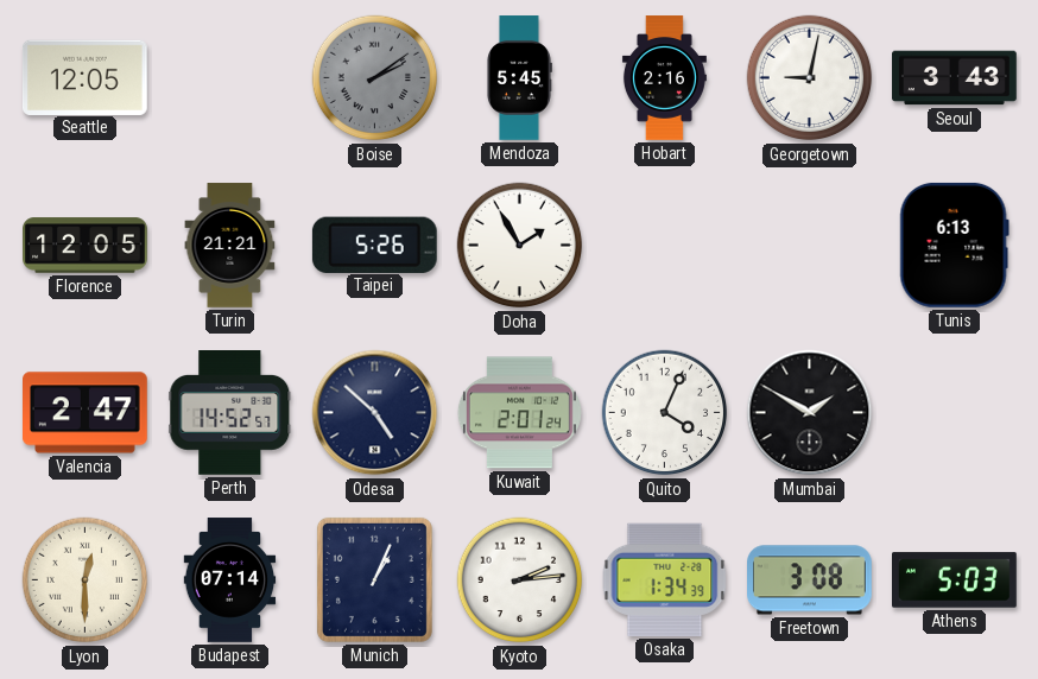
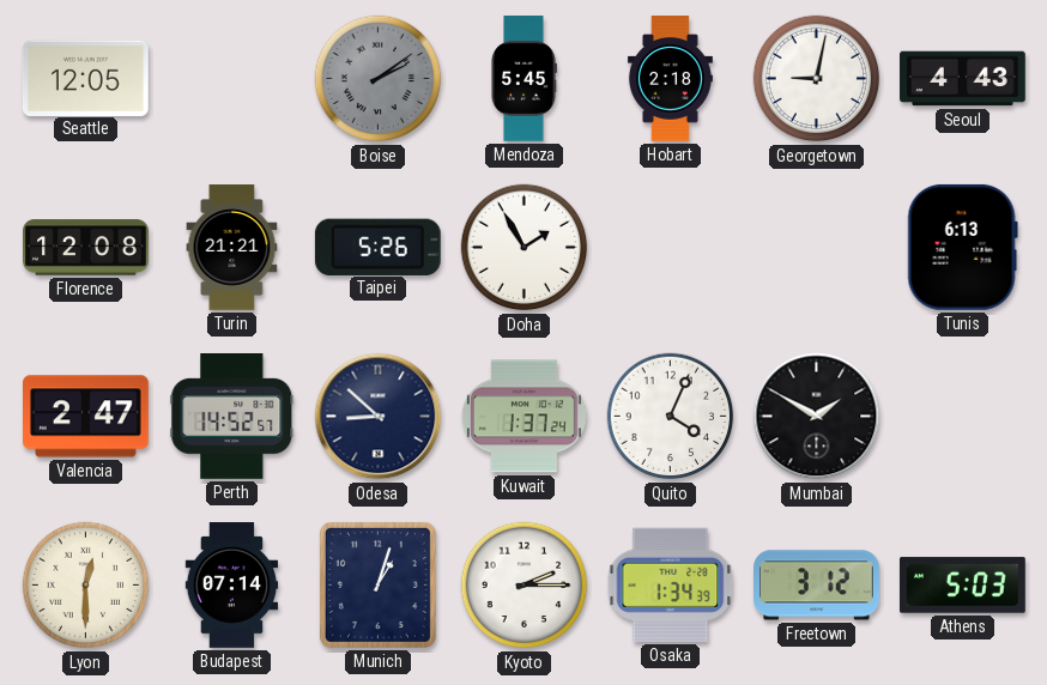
Hobart: 2:16 -> 2:18
Seoul: 3:43 -> 4:43
Florence: 12:05 -> 12:08
Odesa: 4:52 -> 8:52
Kuwait: 2:01 -> 1:37
Munich: 1:04 -> 1:03
Kyoto: 2:14 -> 2:15
Freetown: 3:08 -> 3:12
